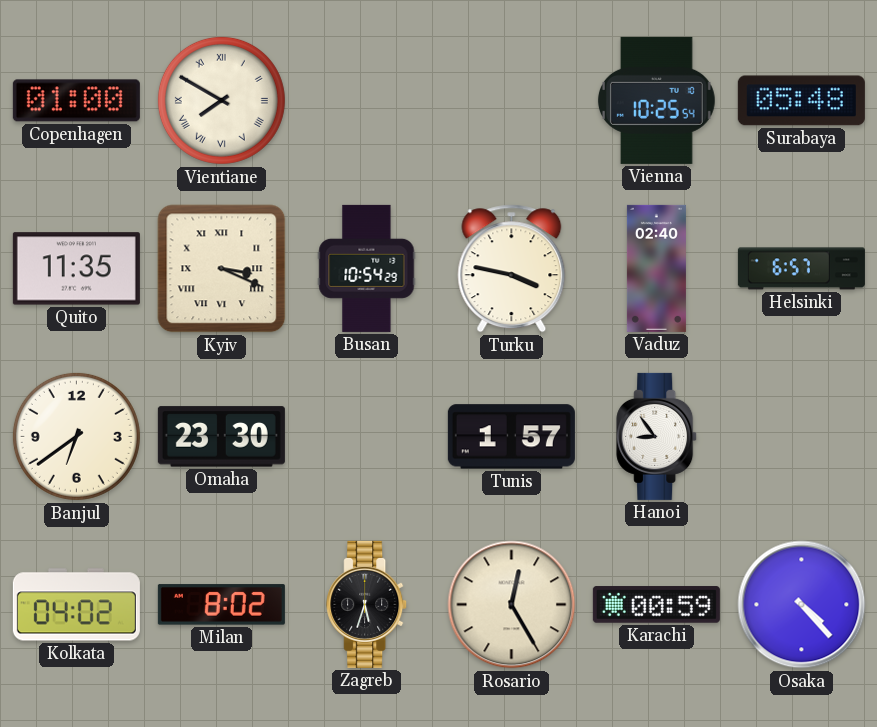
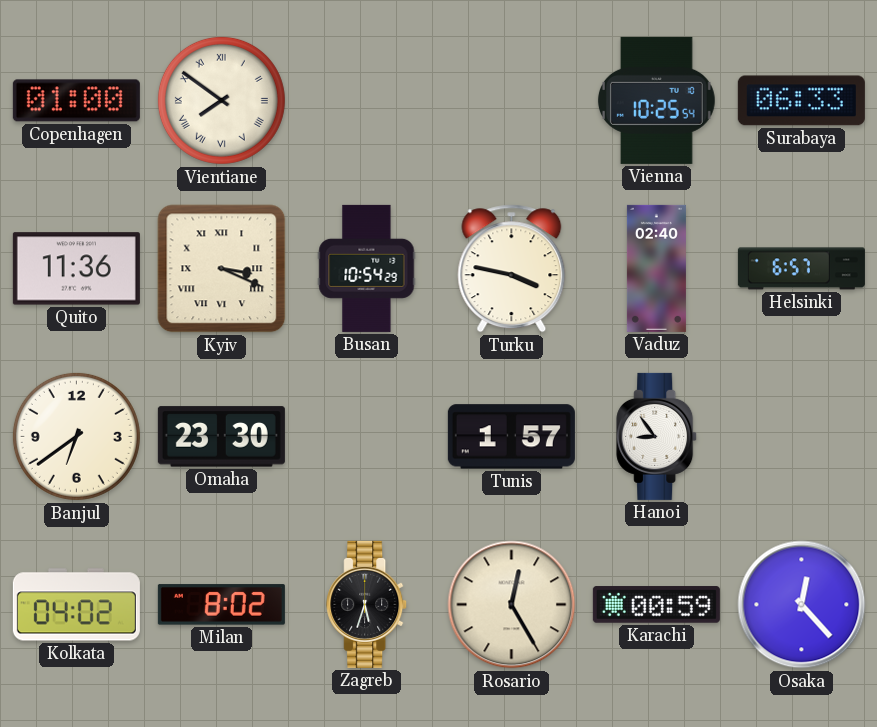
Vientiane: 7:50 -> 7:51
Surabaya: 05:48 -> 06:33
Quito: 11:35 -> 11:36
Osaka: 4:23 -> 12:23
